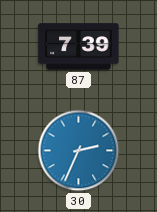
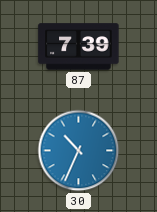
30: 2:34 -> 10:34
